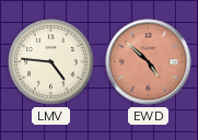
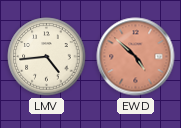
LMV: 4:46 -> 4:44
